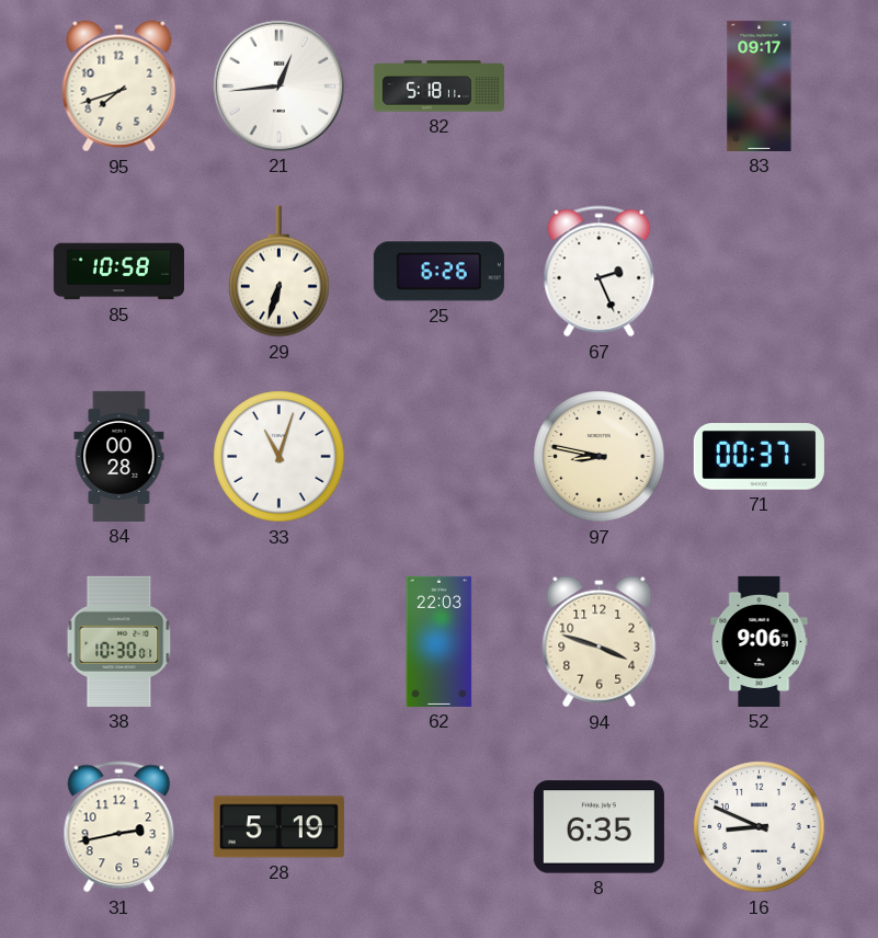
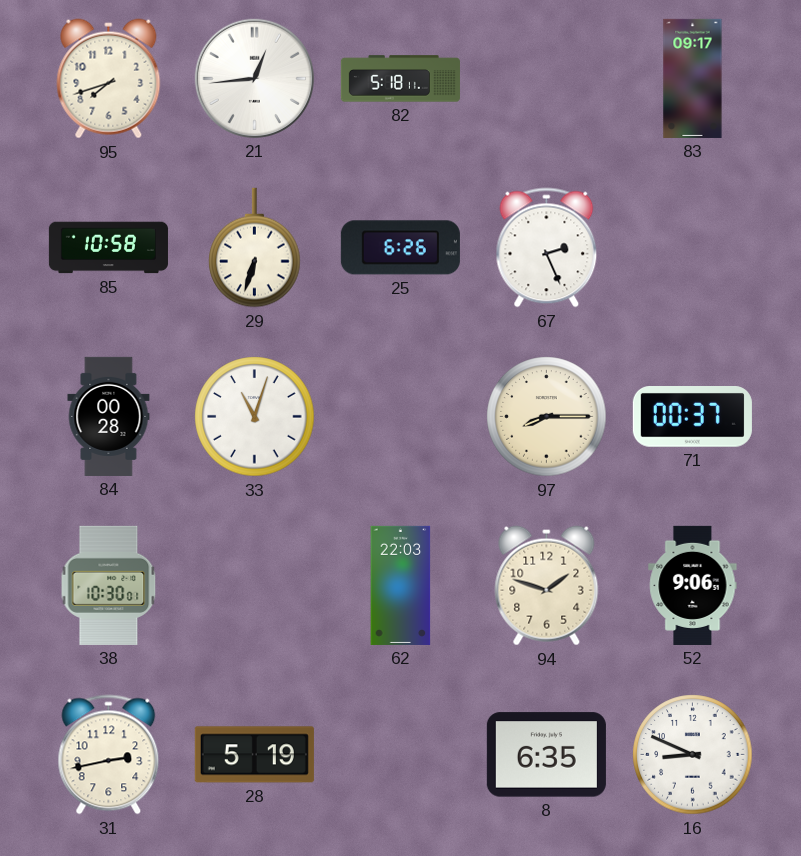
97: 8:47 -> 8:15
94: 3:48 -> 1:48
